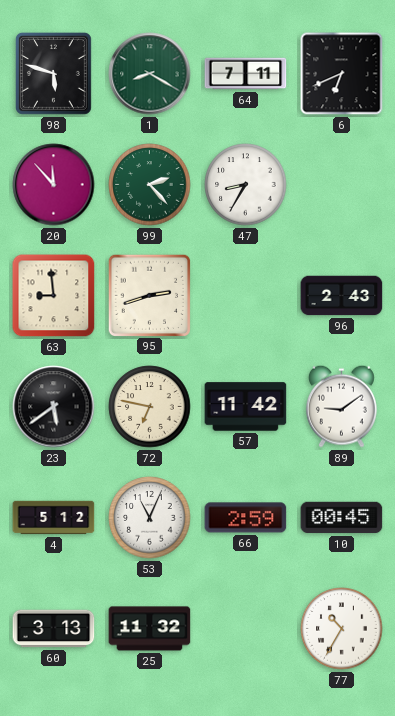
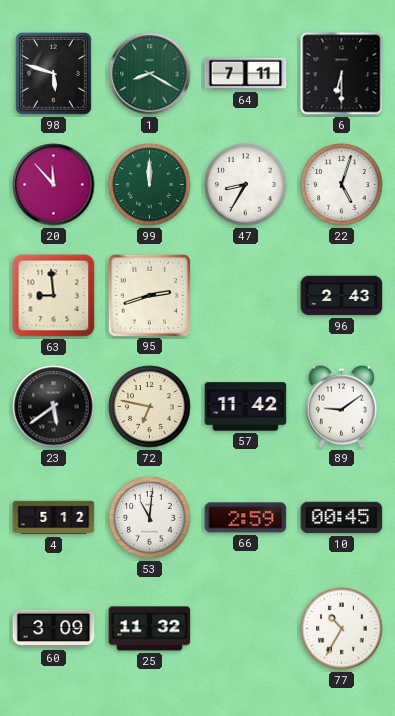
6: 6:41 -> 6:30
99: 2:23 -> 12:00
22: none -> 5:03
53: 11:04 -> 11:01
60: 3:13 -> 3:09
